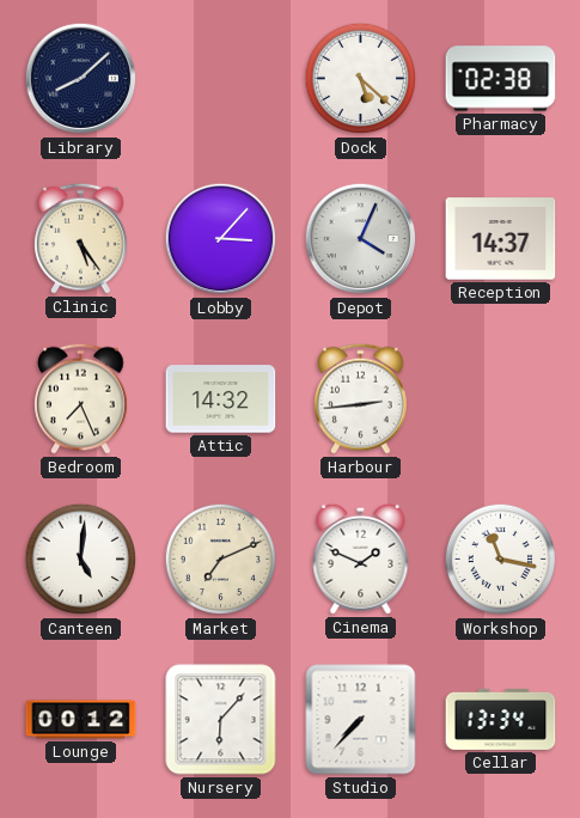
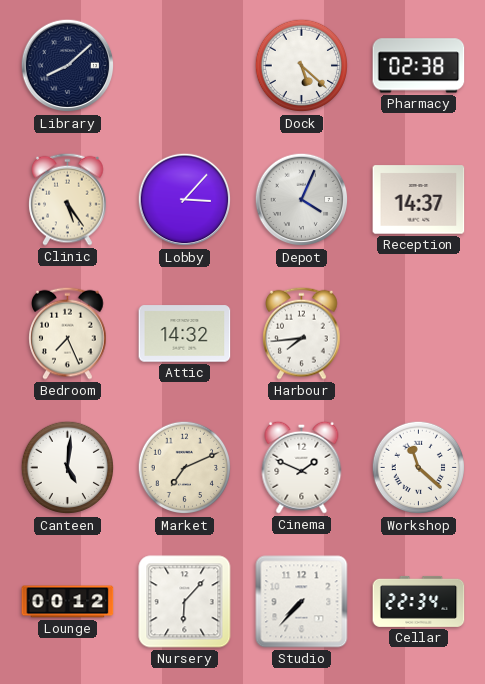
Harbour: 2:44 -> 7:44
Workshop: 11:17 -> 11:22
Cellar: 13:34 -> 22:34
